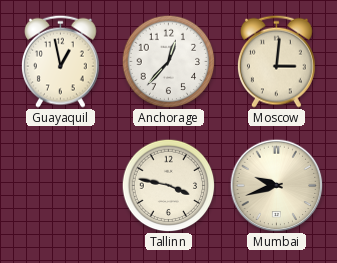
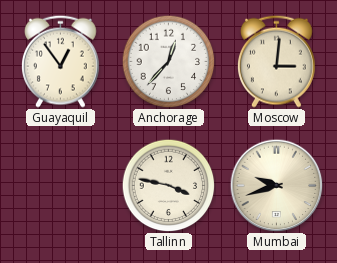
Guayaquil: 12:58 -> 12:54
